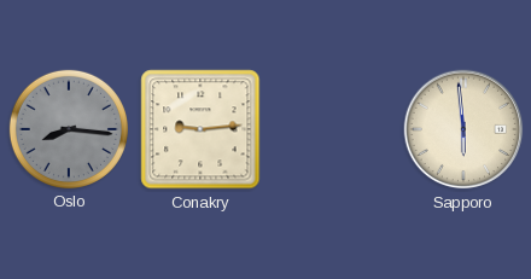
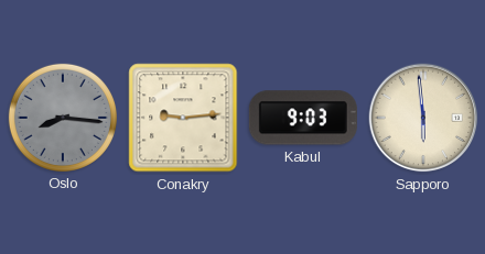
Kabul: none -> 9:03
